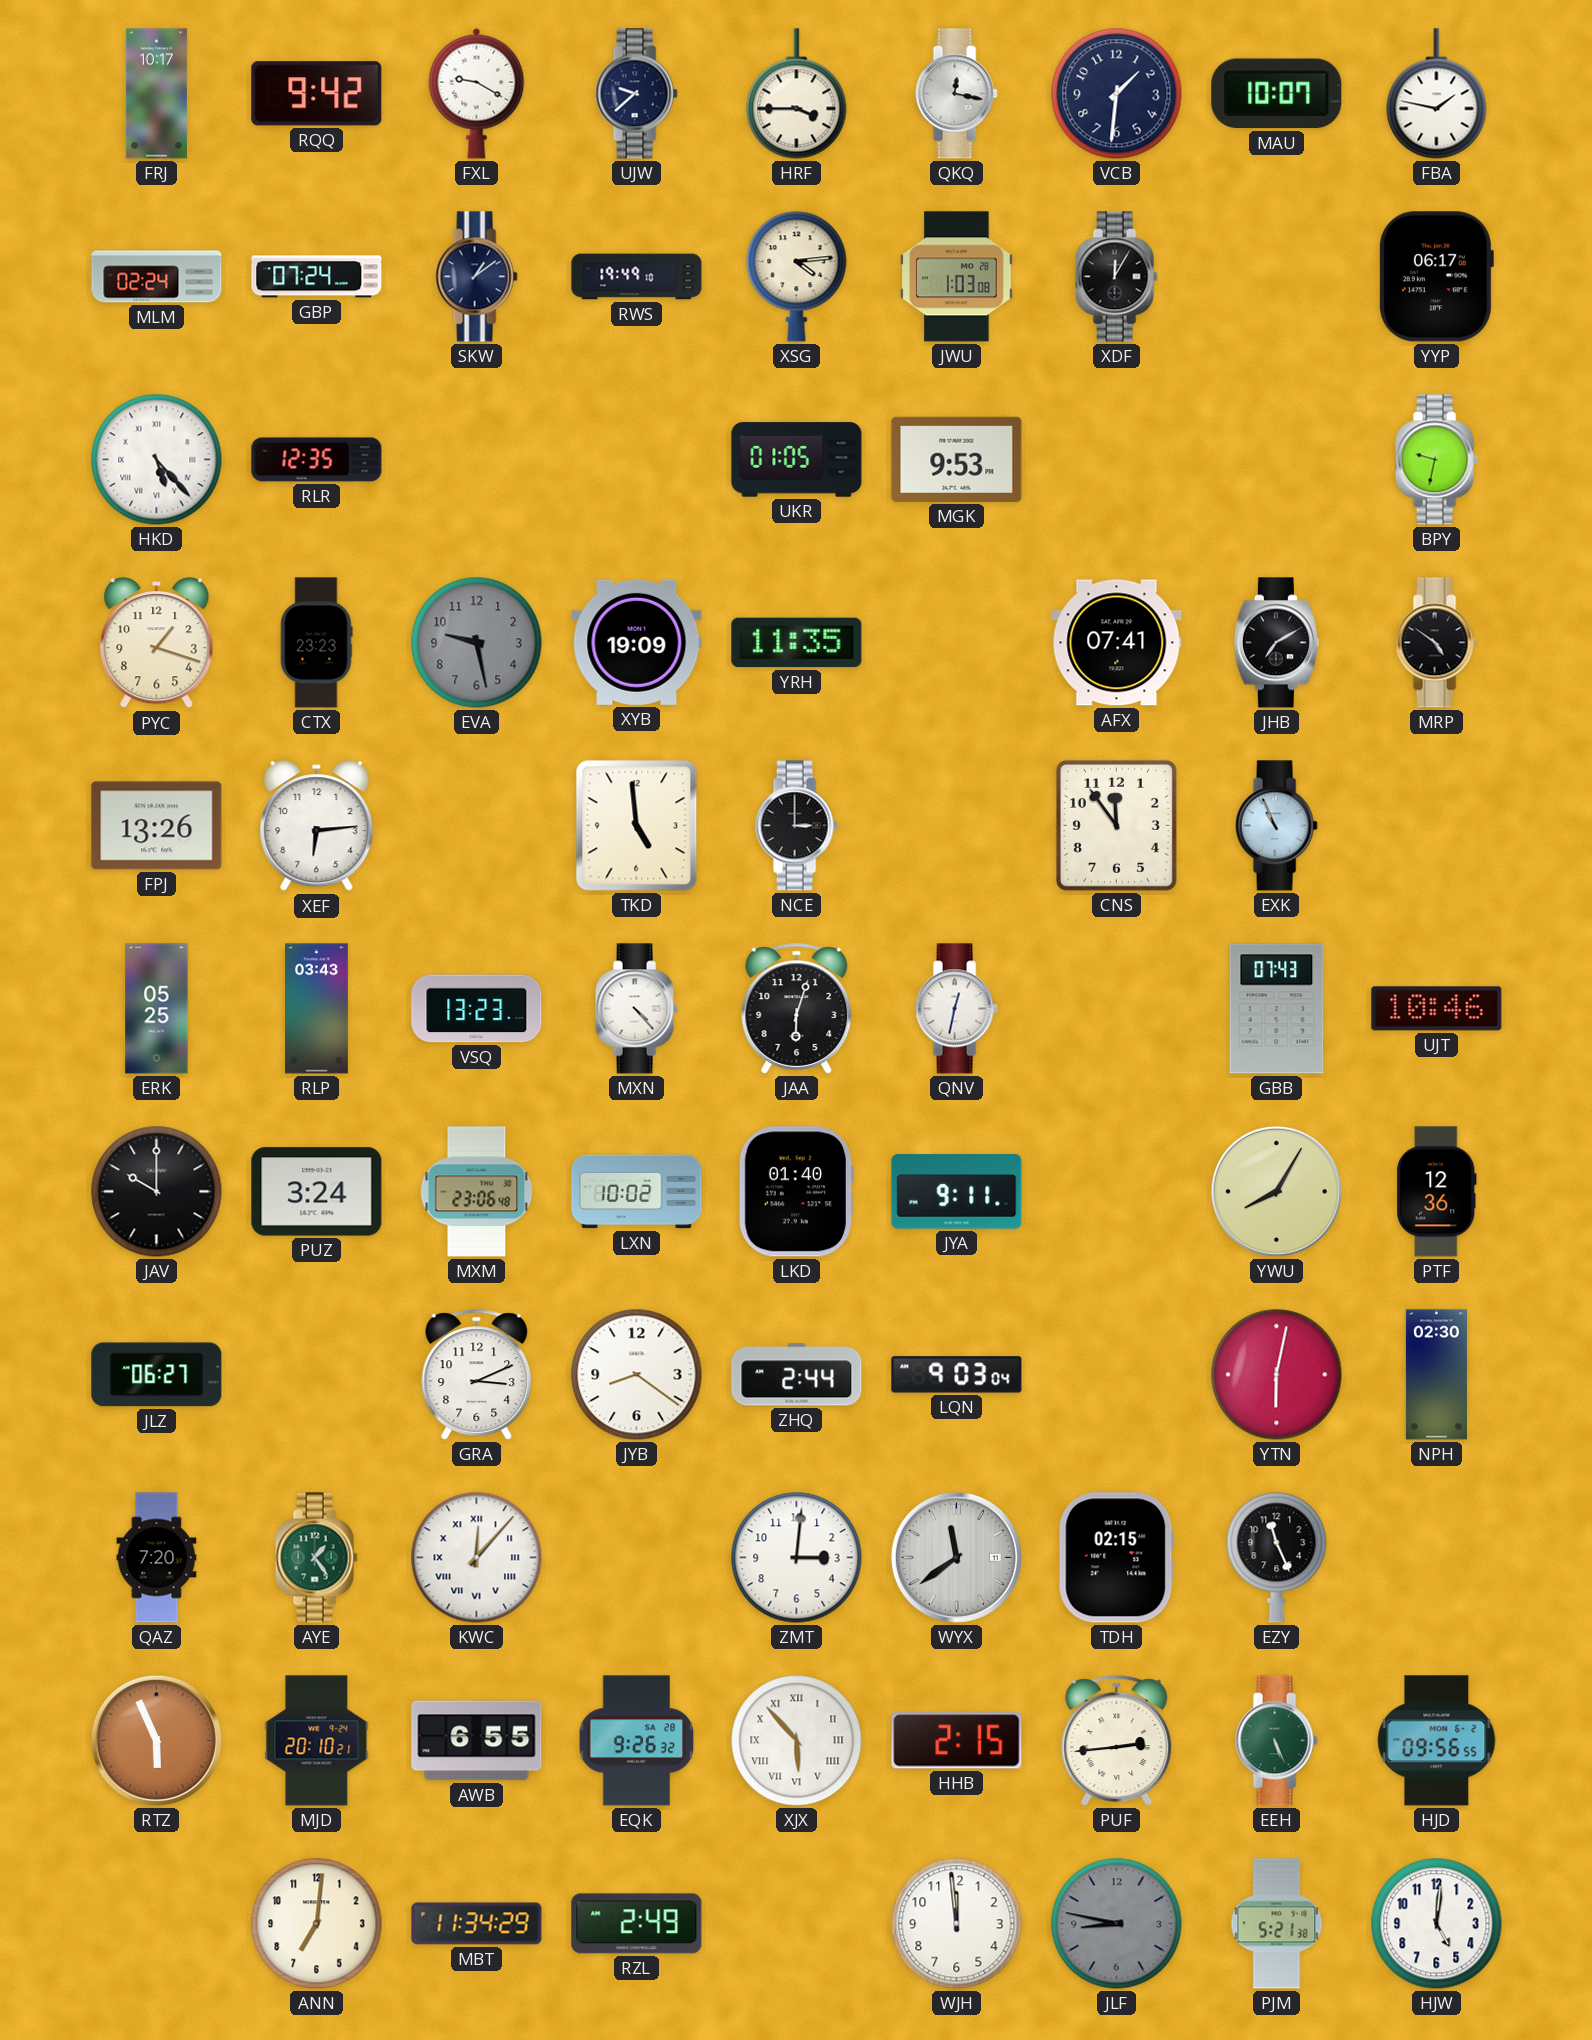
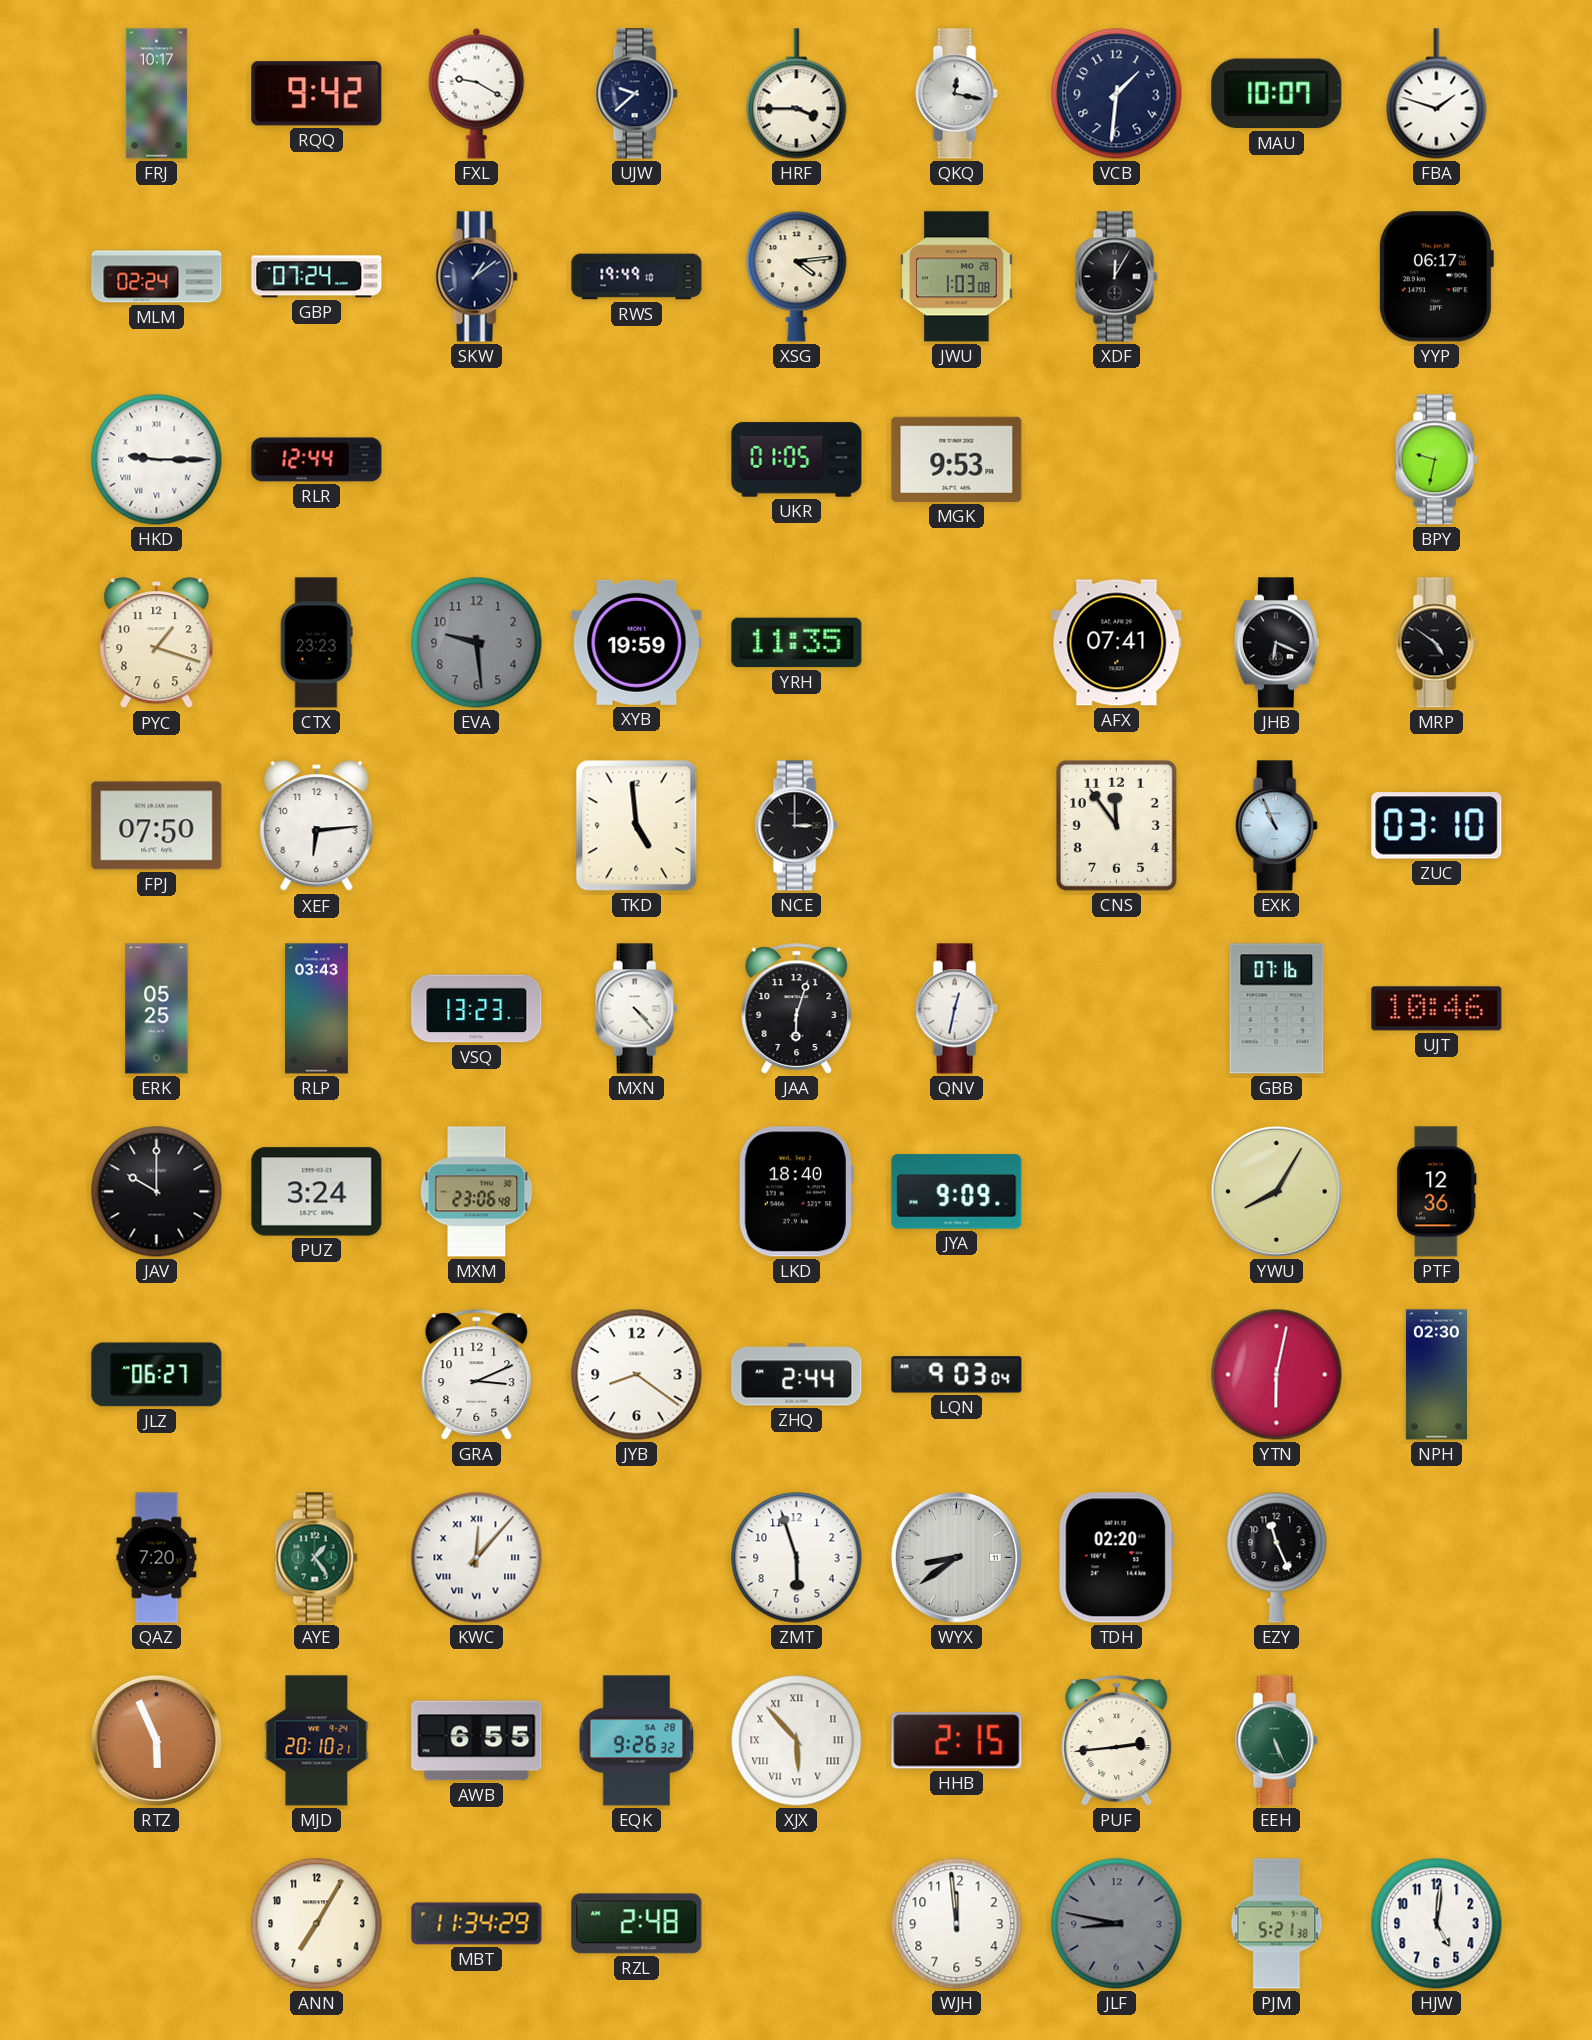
FBA: 1:47 -> 1:48
HKD: 5:23 -> 9:15
RLR: 12:35 -> 12:44
EVA: 9:28 -> 9:29
XYB: 19:09 -> 19:59
JHB: 7:10 -> 6:19
FPJ: 13:26 -> 07:50
ZUC: none -> 03:10
GBB: 07:43 -> 07:16
LXN: 10:02 -> none
LKD: 01:40 -> 18:40
JYA: 9:11 -> 9:09
ZMT: 3:01 -> 5:57
WYX: 11:39 -> 8:39
TDH: 02:15 -> 02:20
HJD: 09:56 -> none
ANN: 7:01 -> 7:05
RZL: 2:49 -> 2:48
